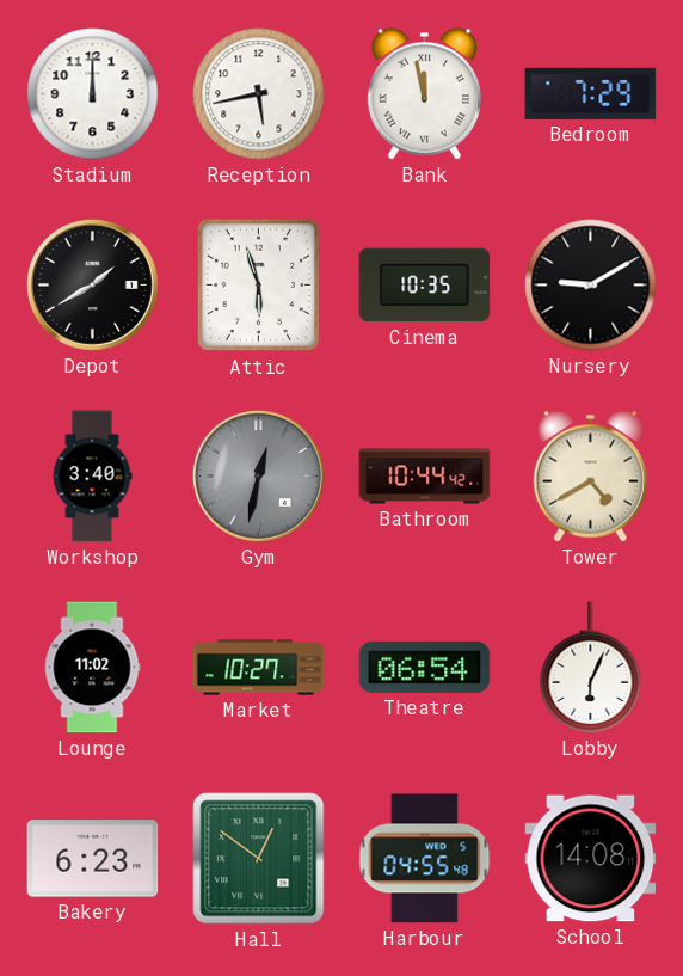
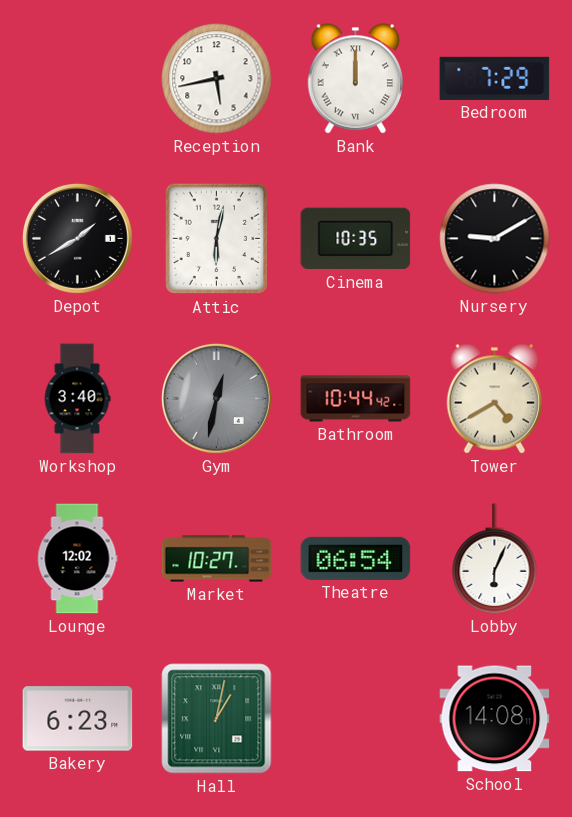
Stadium: 12:00 -> none
Bank: 11:58 -> 12:00
Attic: 5:57 -> 6:02
Lounge: 11:02 -> 12:02
Hall: 12:51 -> 1:02
Harbour: 04:55 -> none
